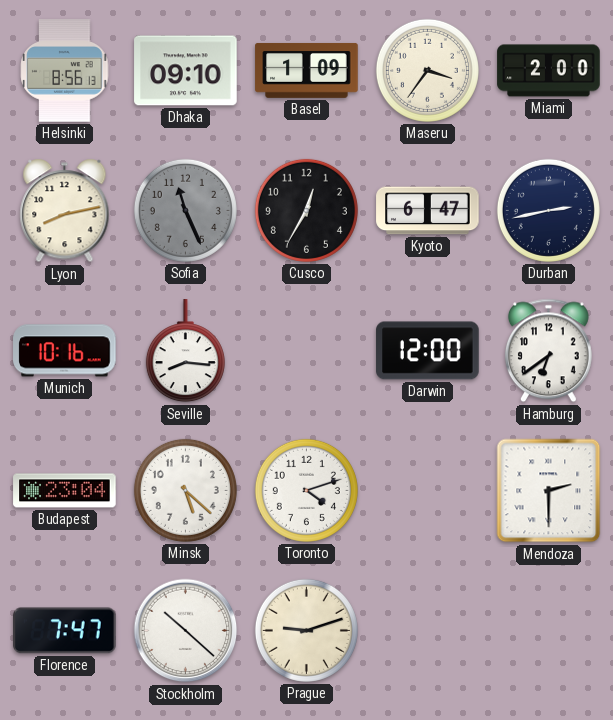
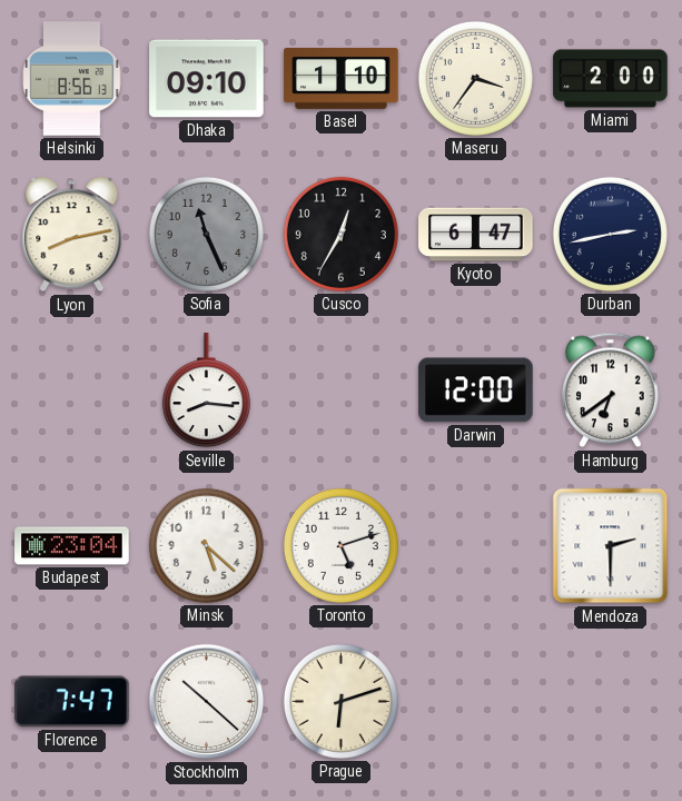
Basel: 1:09 -> 1:10
Munich: 10:16 -> none
Toronto: 4:12 -> 5:12
Prague: 9:12 -> 6:12
